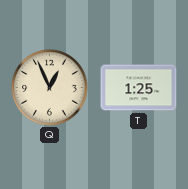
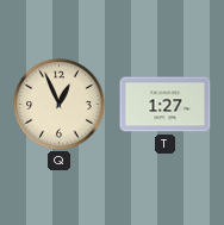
T: 1:25 -> 1:27
